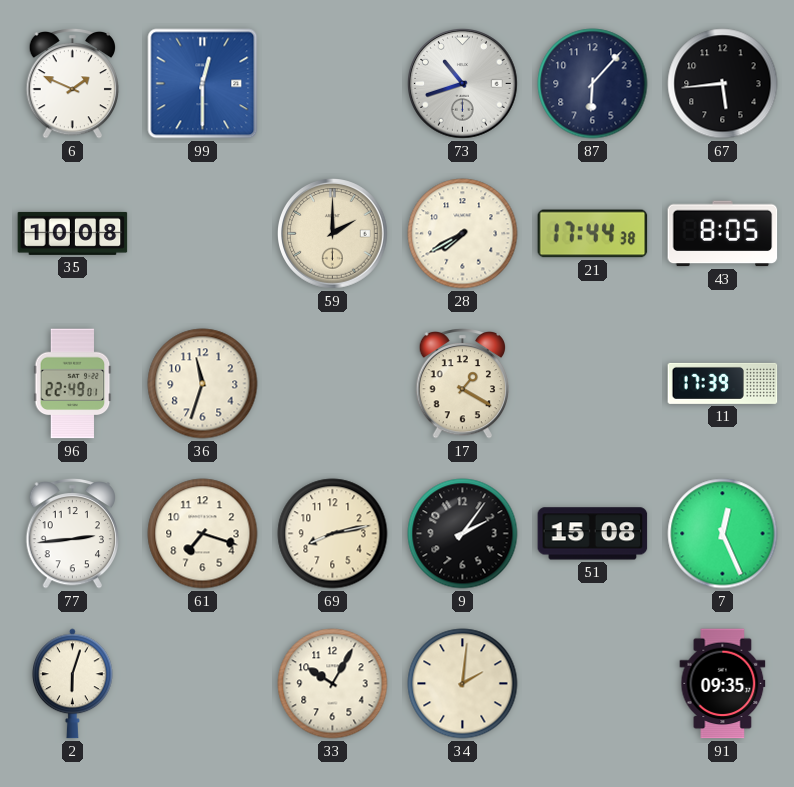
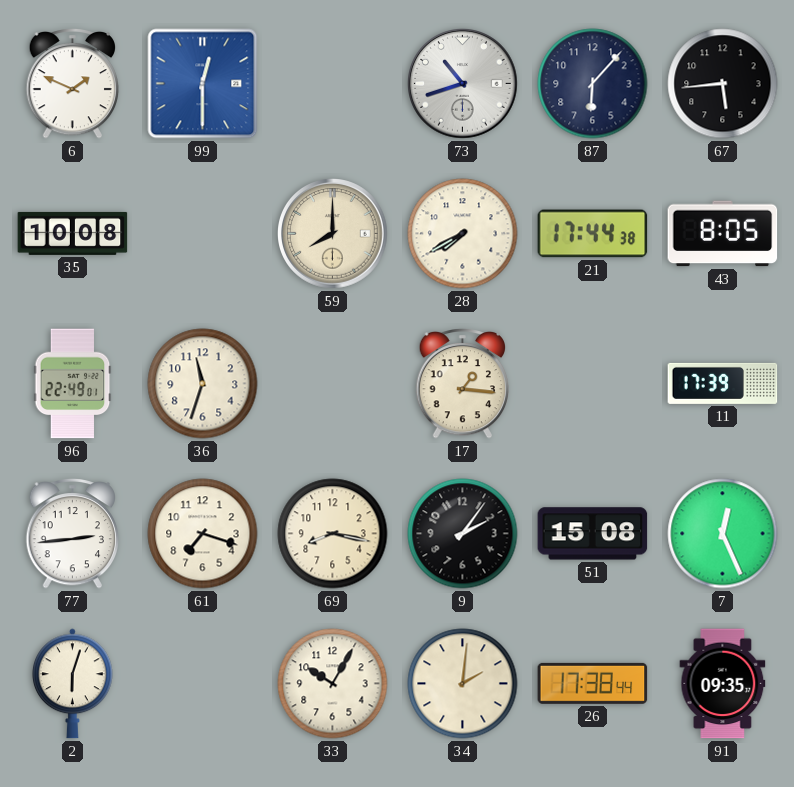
59: 2:00 -> 8:00
17: 1:20 -> 1:16
69: 8:13 -> 8:17
26: none -> 17:38
